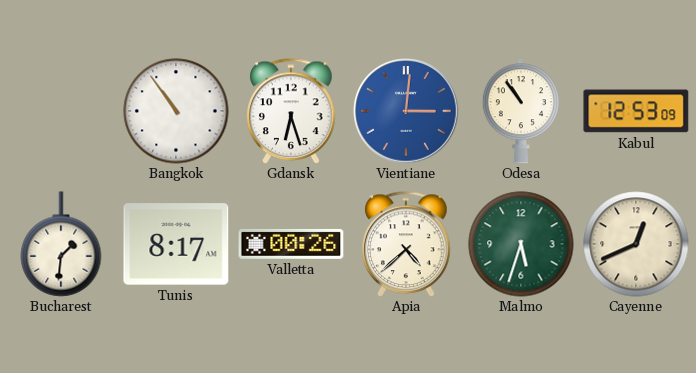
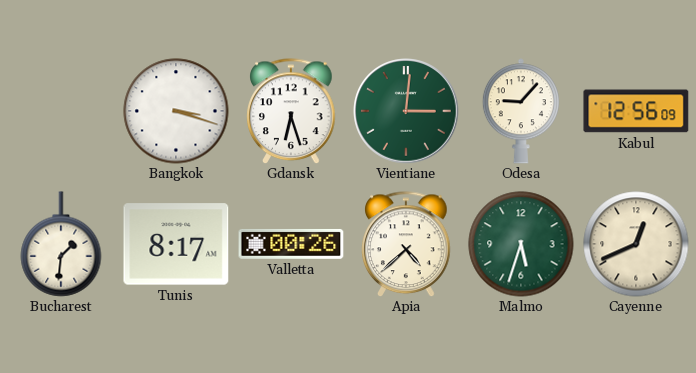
Bangkok: 10:54 -> 3:18
Vientiane dial: blue -> green
Odesa: 10:54 -> 9:07
Kabul: 12:53 -> 12:56
